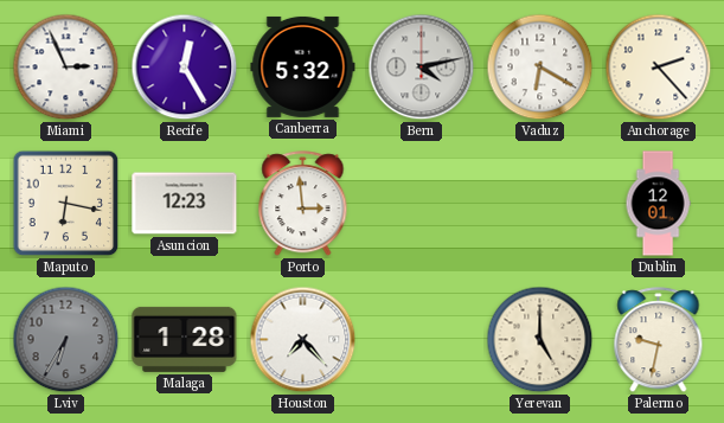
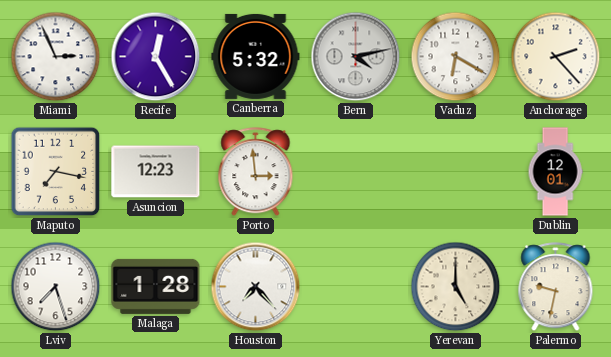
Maputo: 6:17 -> 7:17
Lviv: 6:35 -> 7:27
Lviv dial: grey -> white
